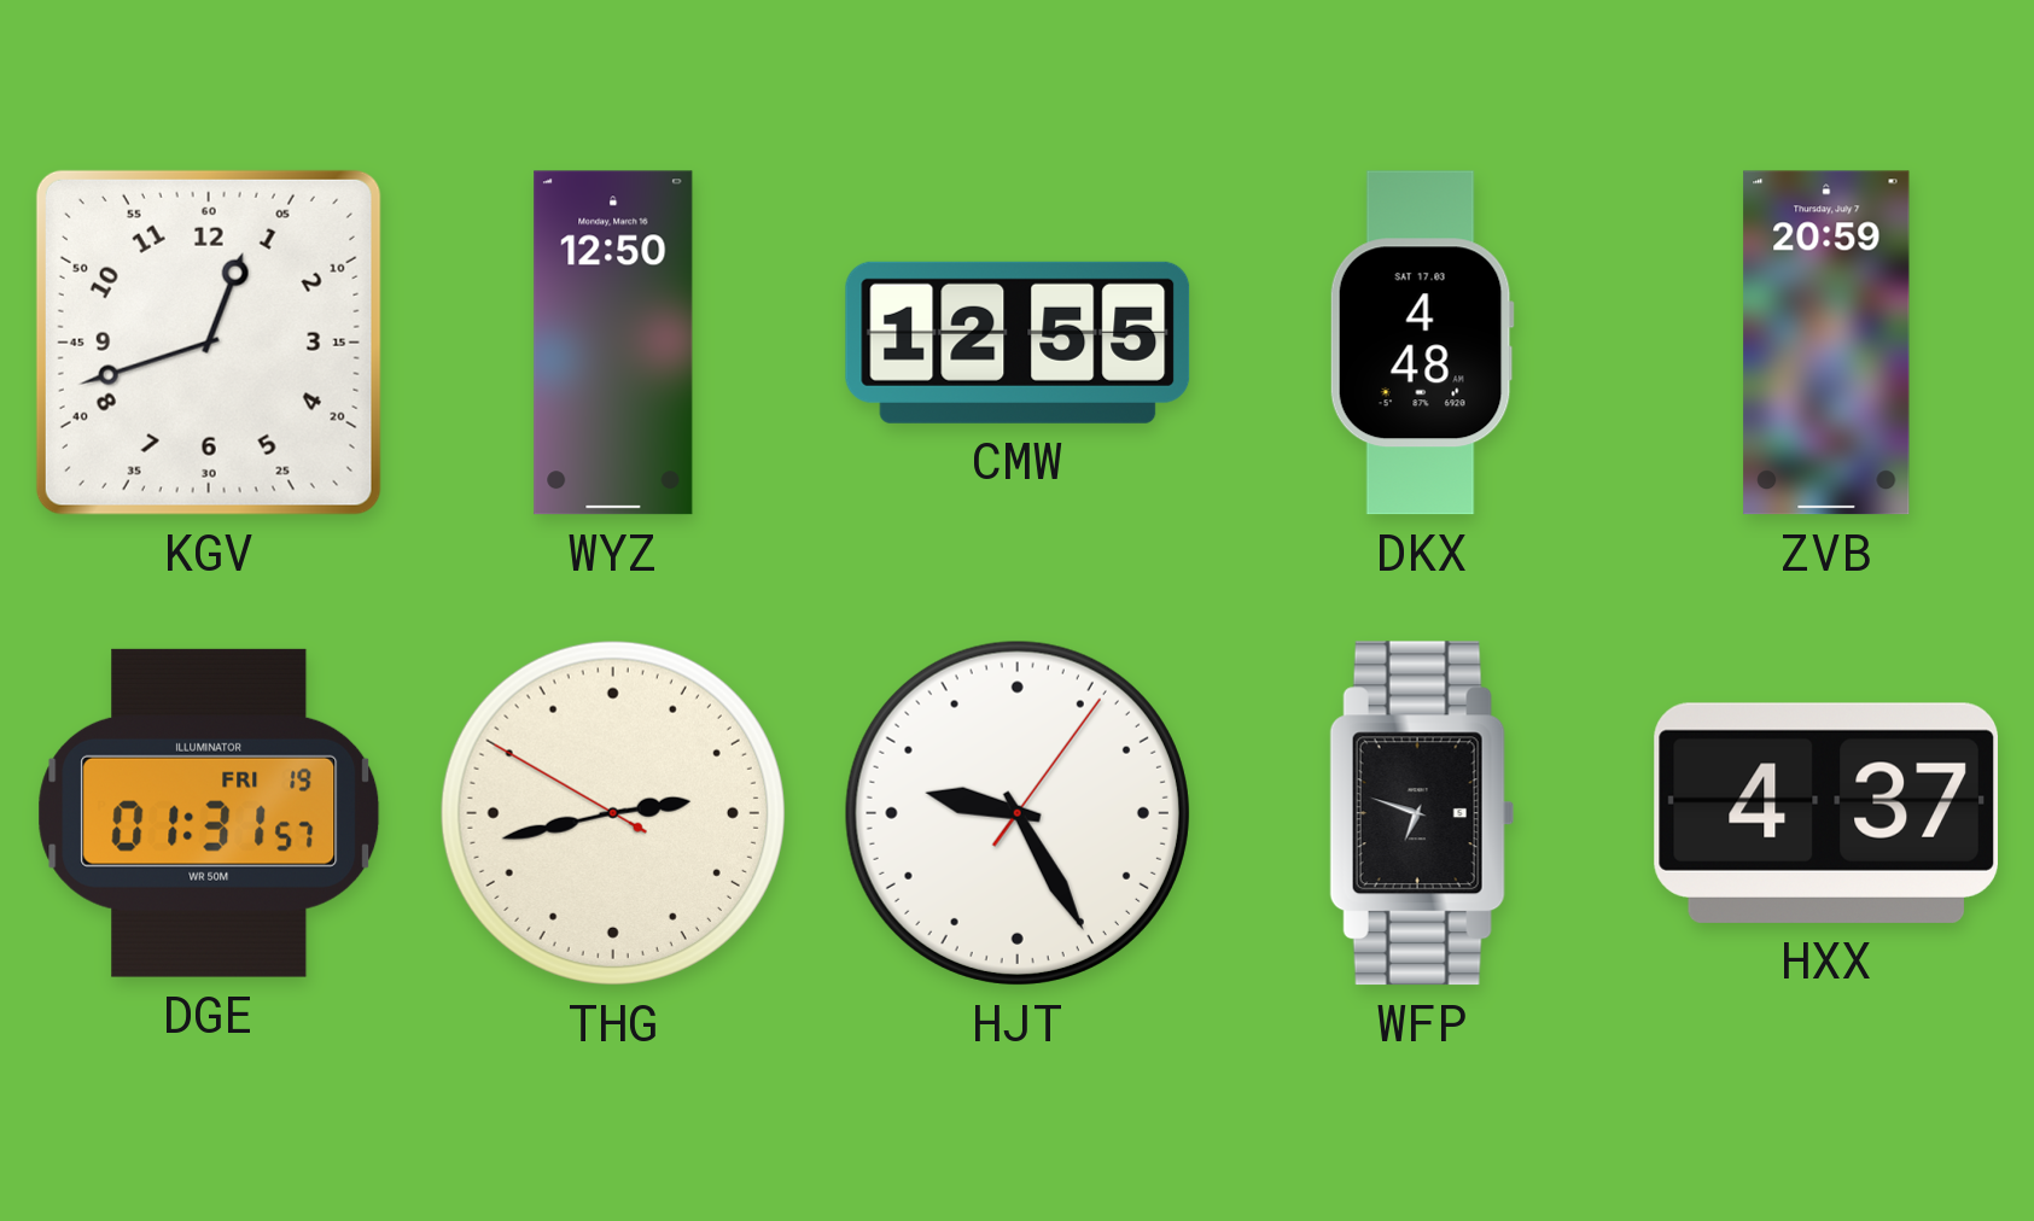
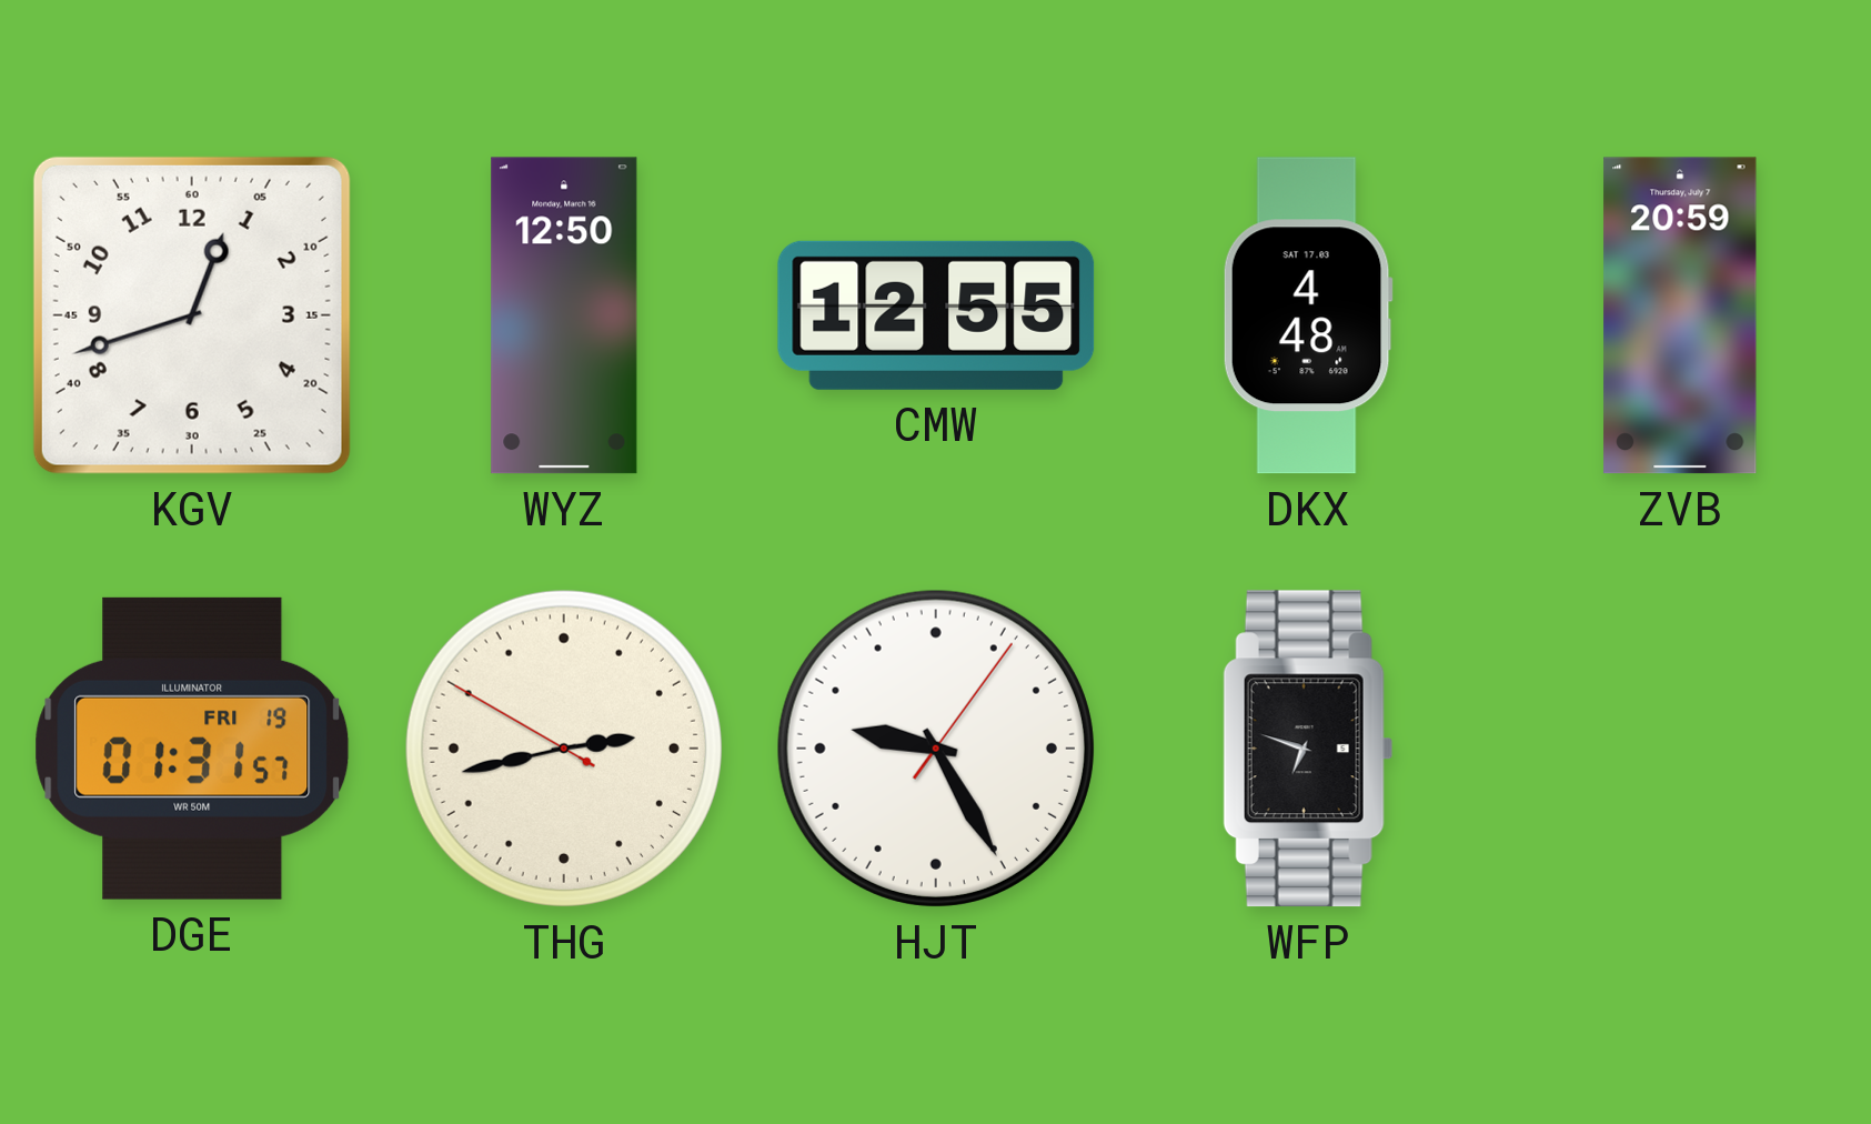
HXX: 4:37 -> none
